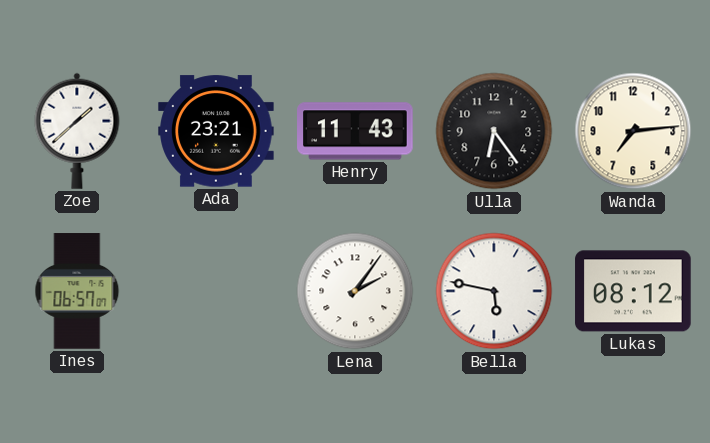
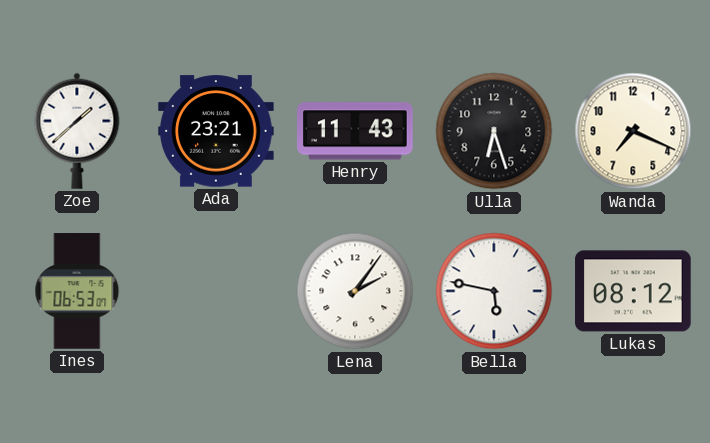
Ulla: 6:24 -> 6:27
Wanda: 7:14 -> 7:19
Ines: 06:57 -> 06:53
